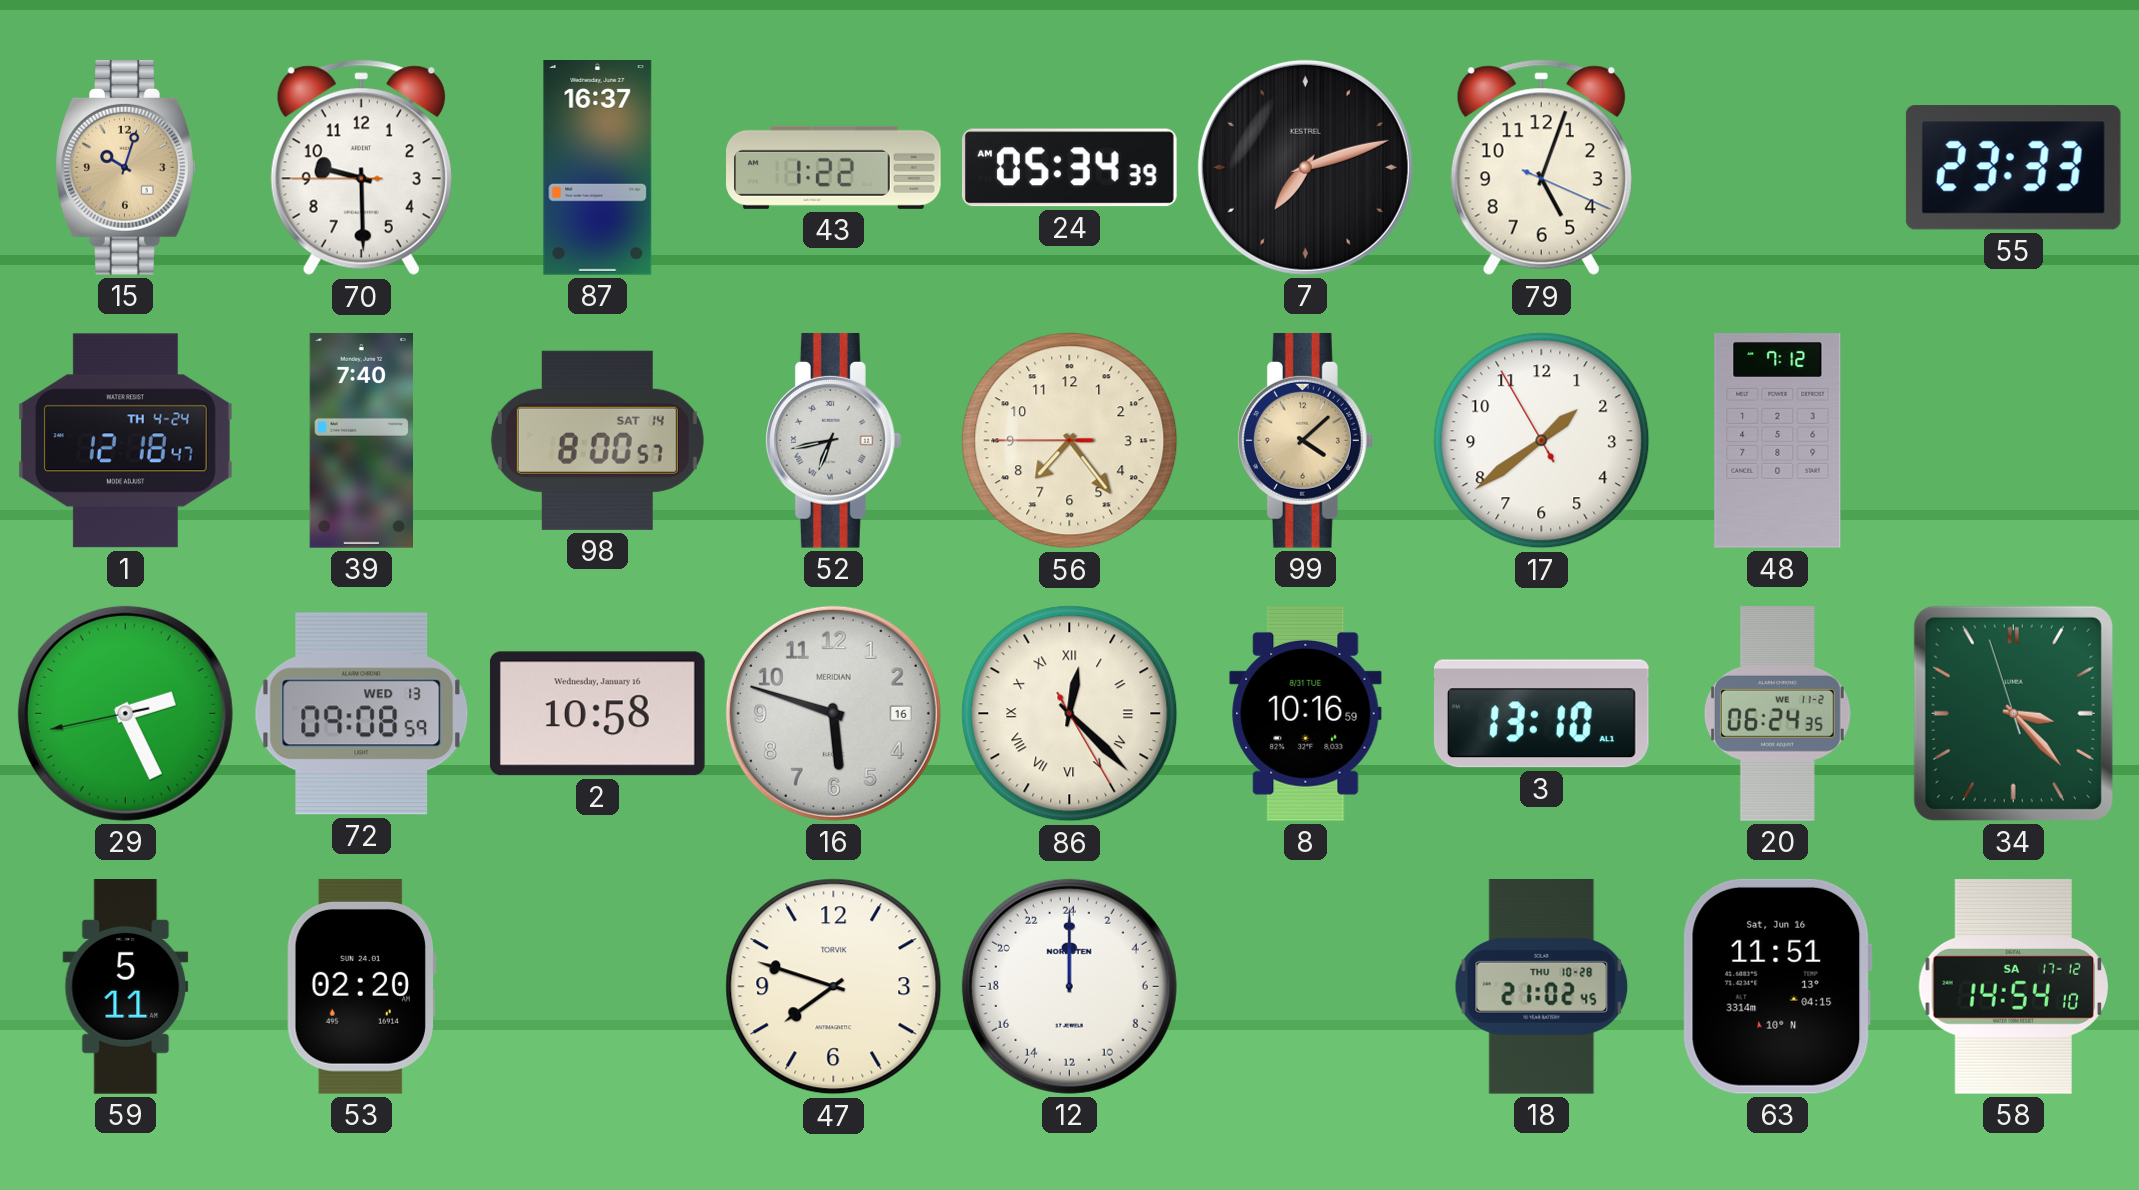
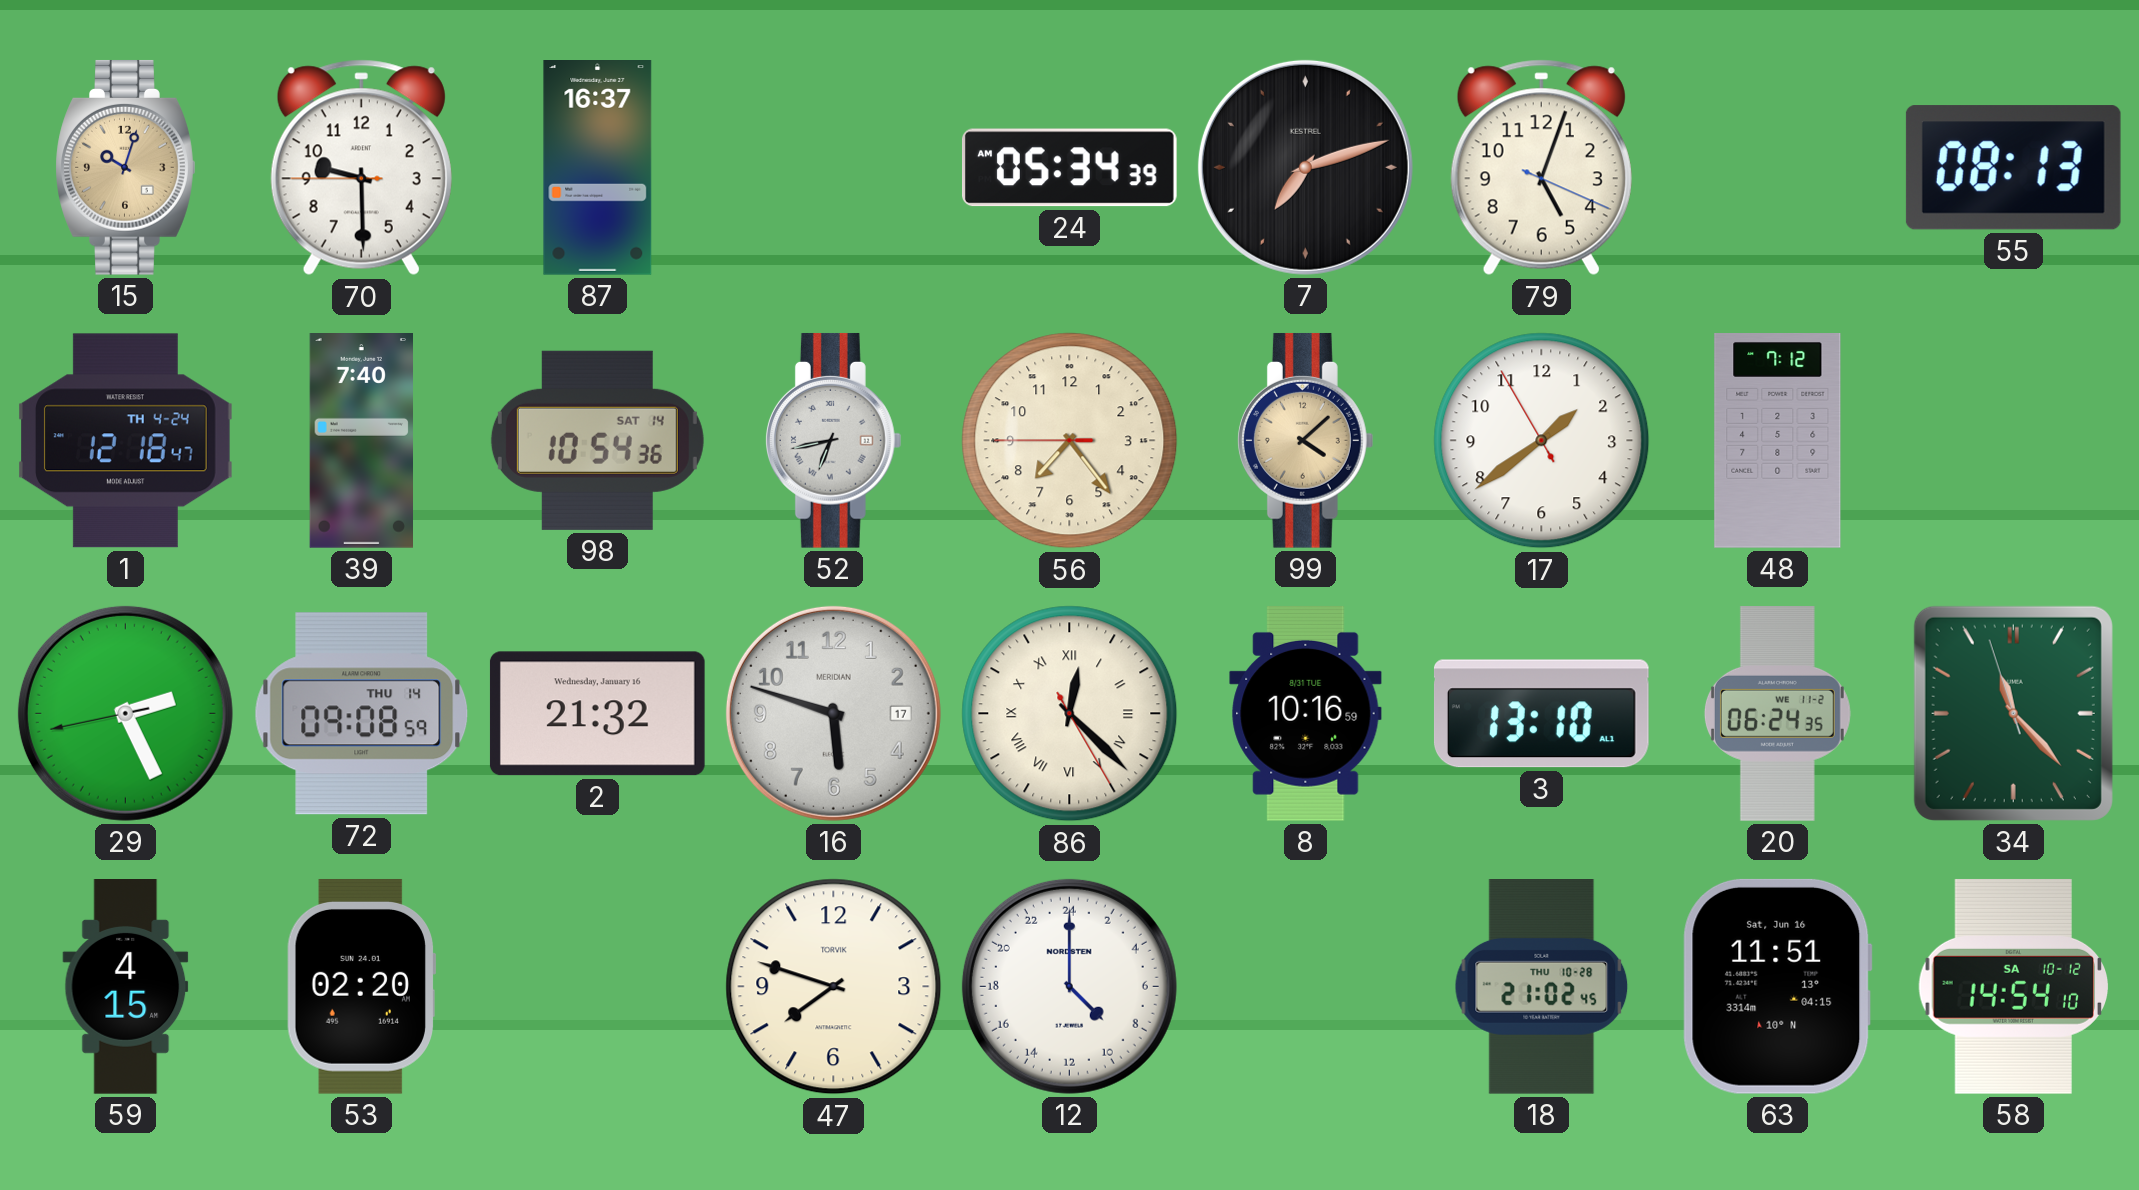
43: 1:22 -> none
55: 23:33 -> 08:13
98: 8:00 -> 10:54
72 date: WED 13 -> THU 14
2: 10:58 -> 21:32
16 date: 16 -> 17
34: 3:22 -> 11:22
59: 5:11 -> 4:15
12: 0:00 -> 9:00
58 date: SA 17-12 -> SA 10-12
